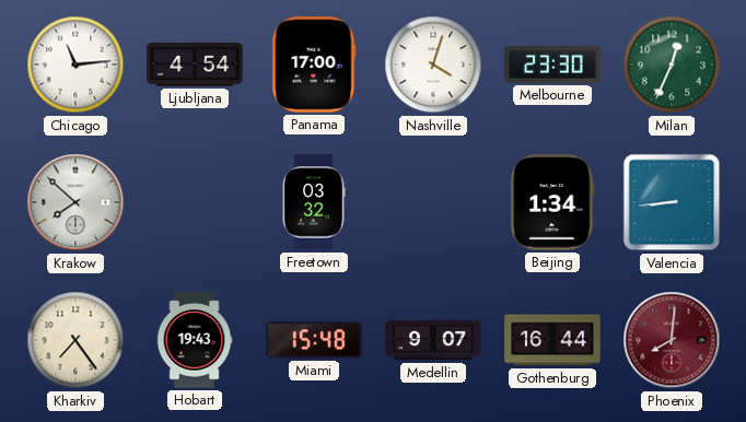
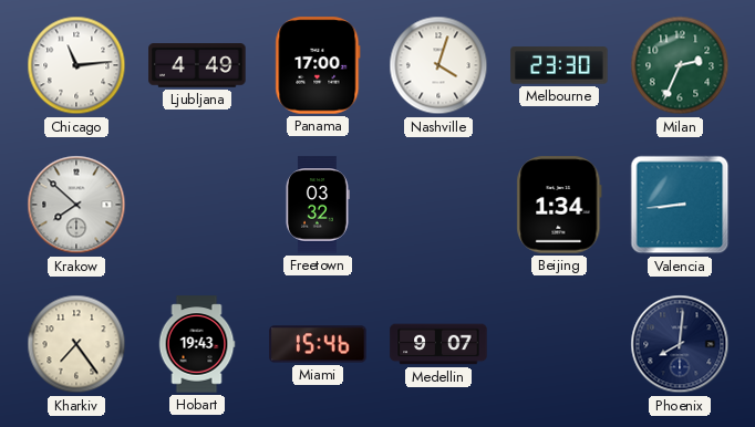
Ljubljana: 4:54 -> 4:49
Milan: 12:34 -> 2:34
Miami: 15:48 -> 15:46
Gothenburg: 16:44 -> none
Phoenix dial: burgundy -> navy
